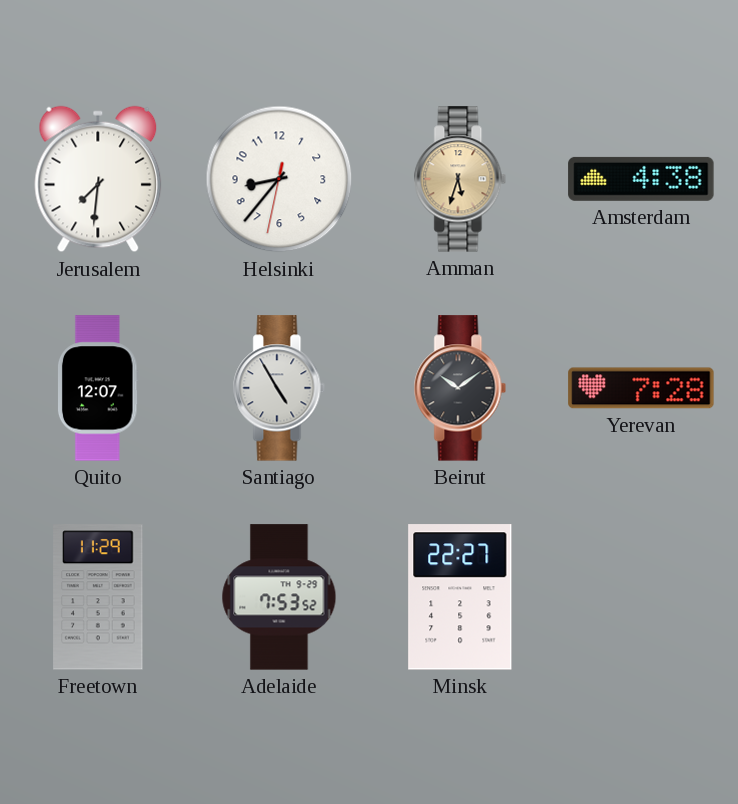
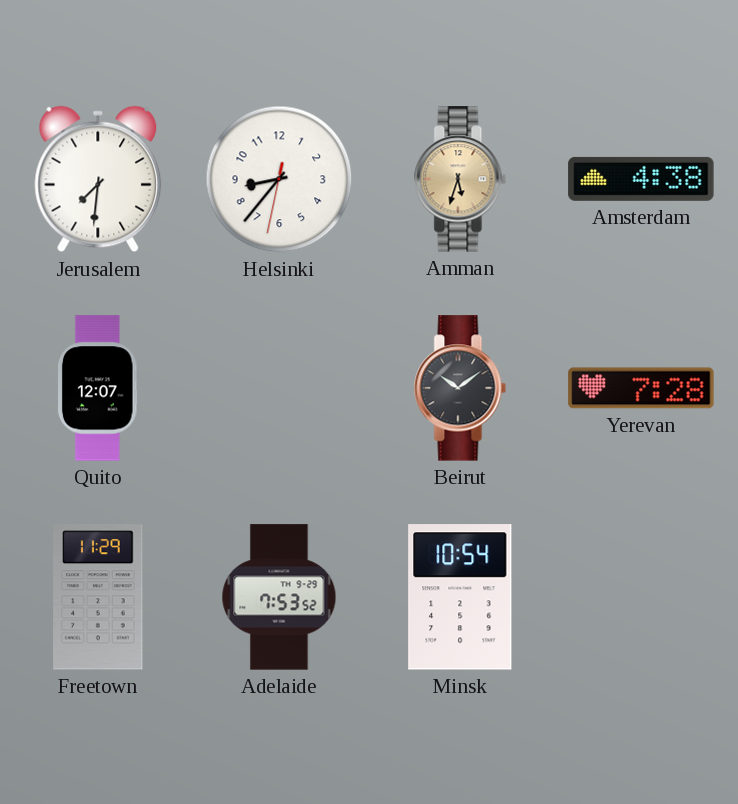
Santiago: 4:55 -> none
Minsk: 22:27 -> 10:54
